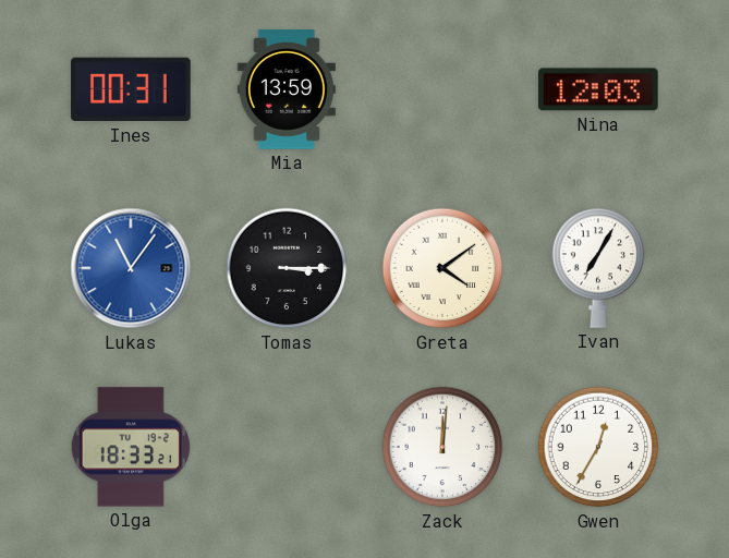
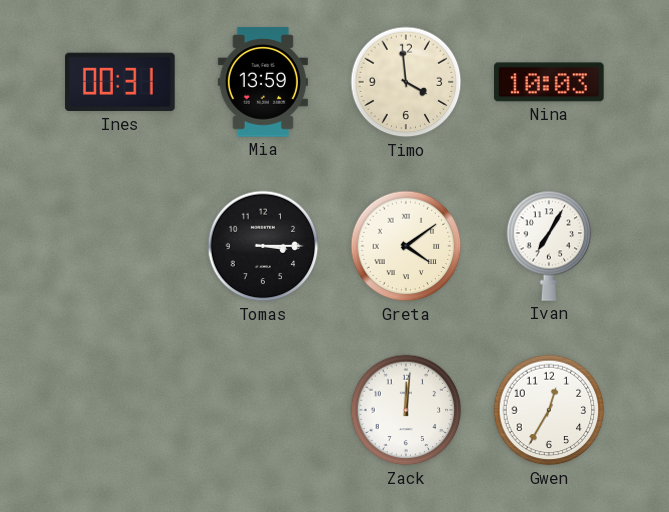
Timo: none -> 3:59
Nina: 12:03 -> 10:03
Lukas: 11:06 -> none
Olga: 18:33 -> none
